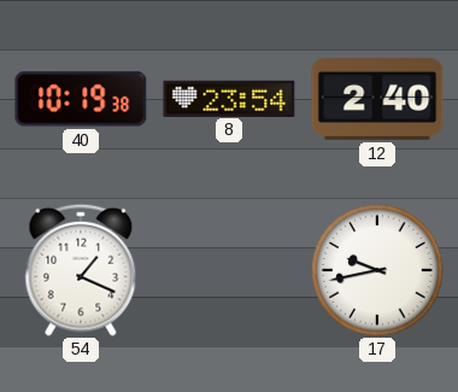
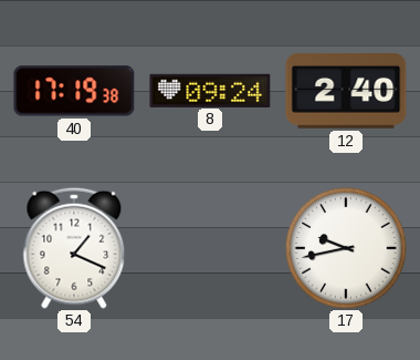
40: 10:19 -> 17:19
8: 23:54 -> 09:24
